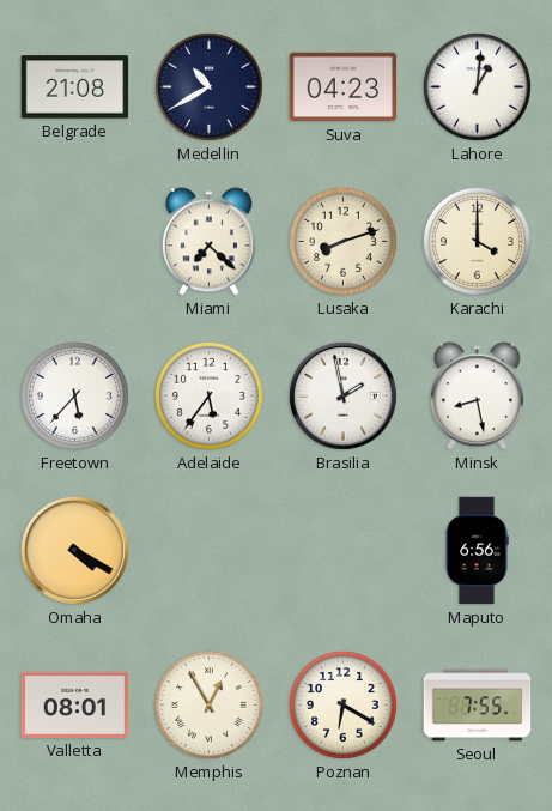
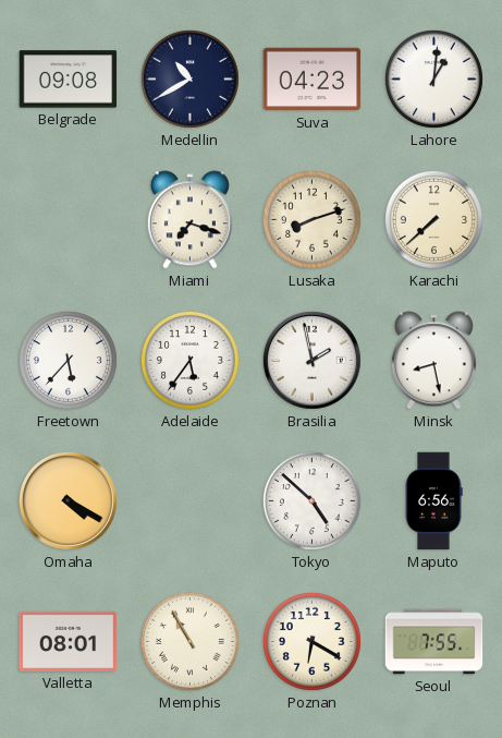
Belgrade: 21:08 -> 09:08
Miami: 7:22 -> 7:18
Karachi: 4:00 -> 7:38
Tokyo: none -> 4:52
Memphis: 12:55 -> 10:55
